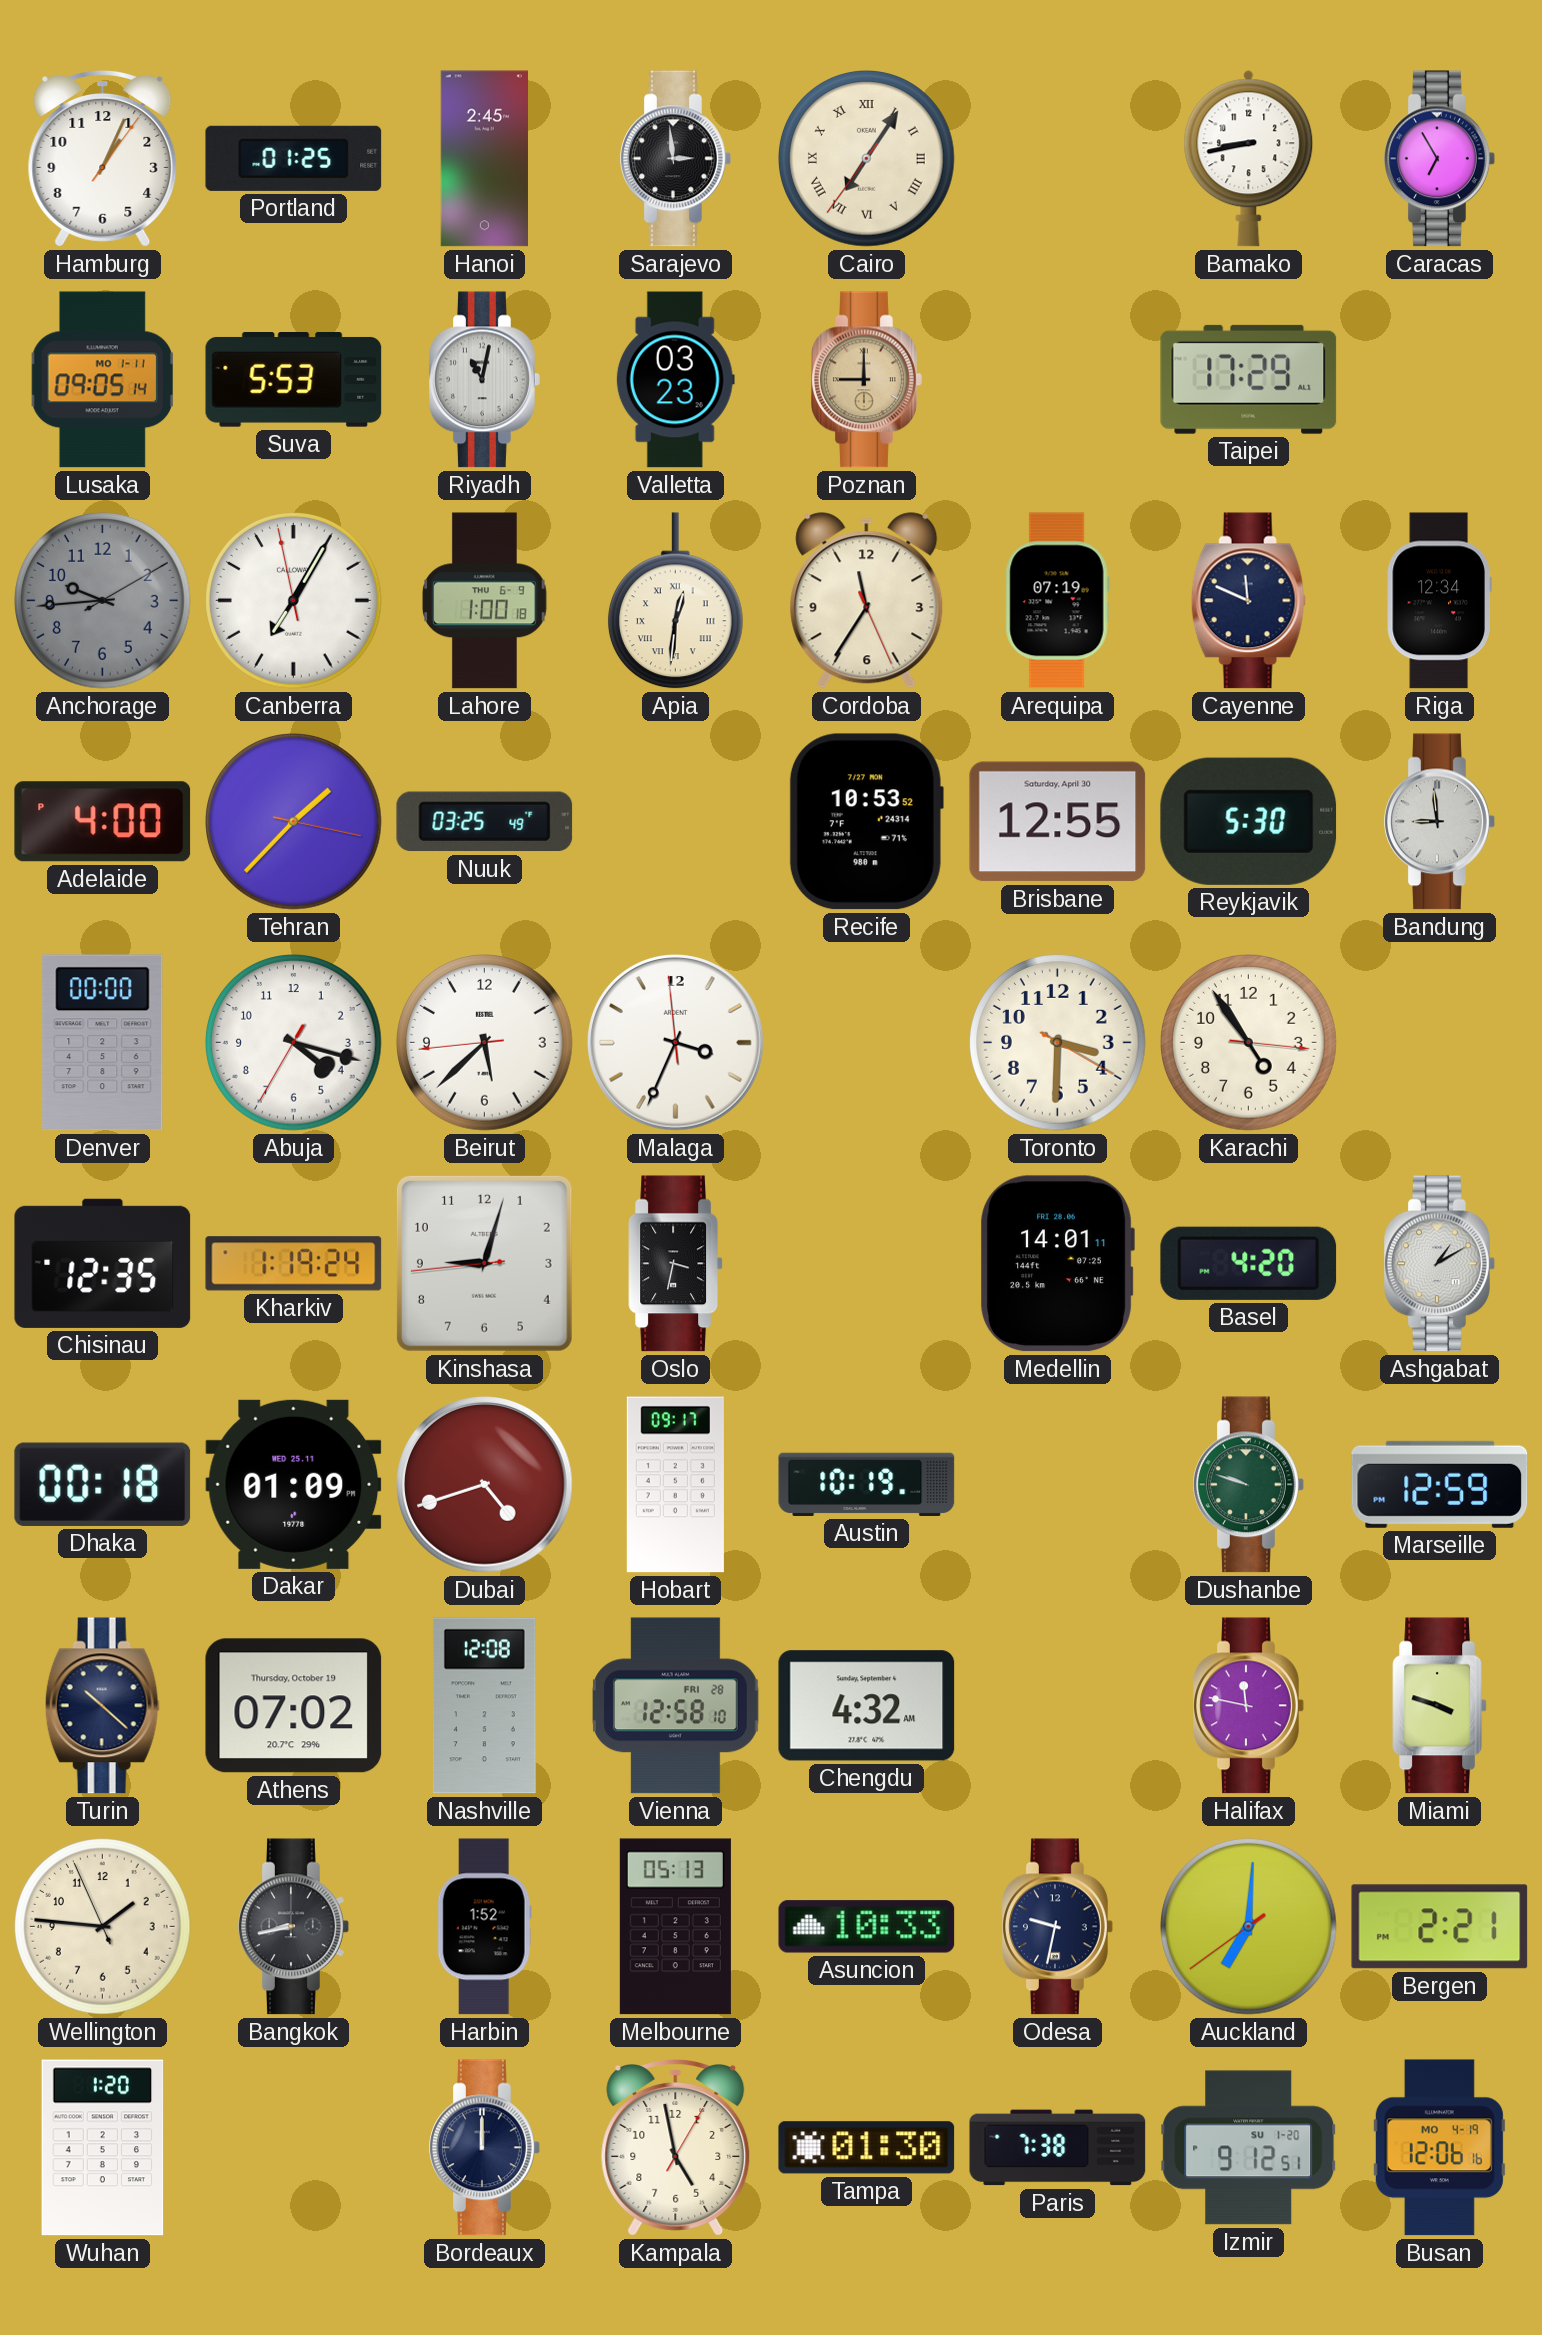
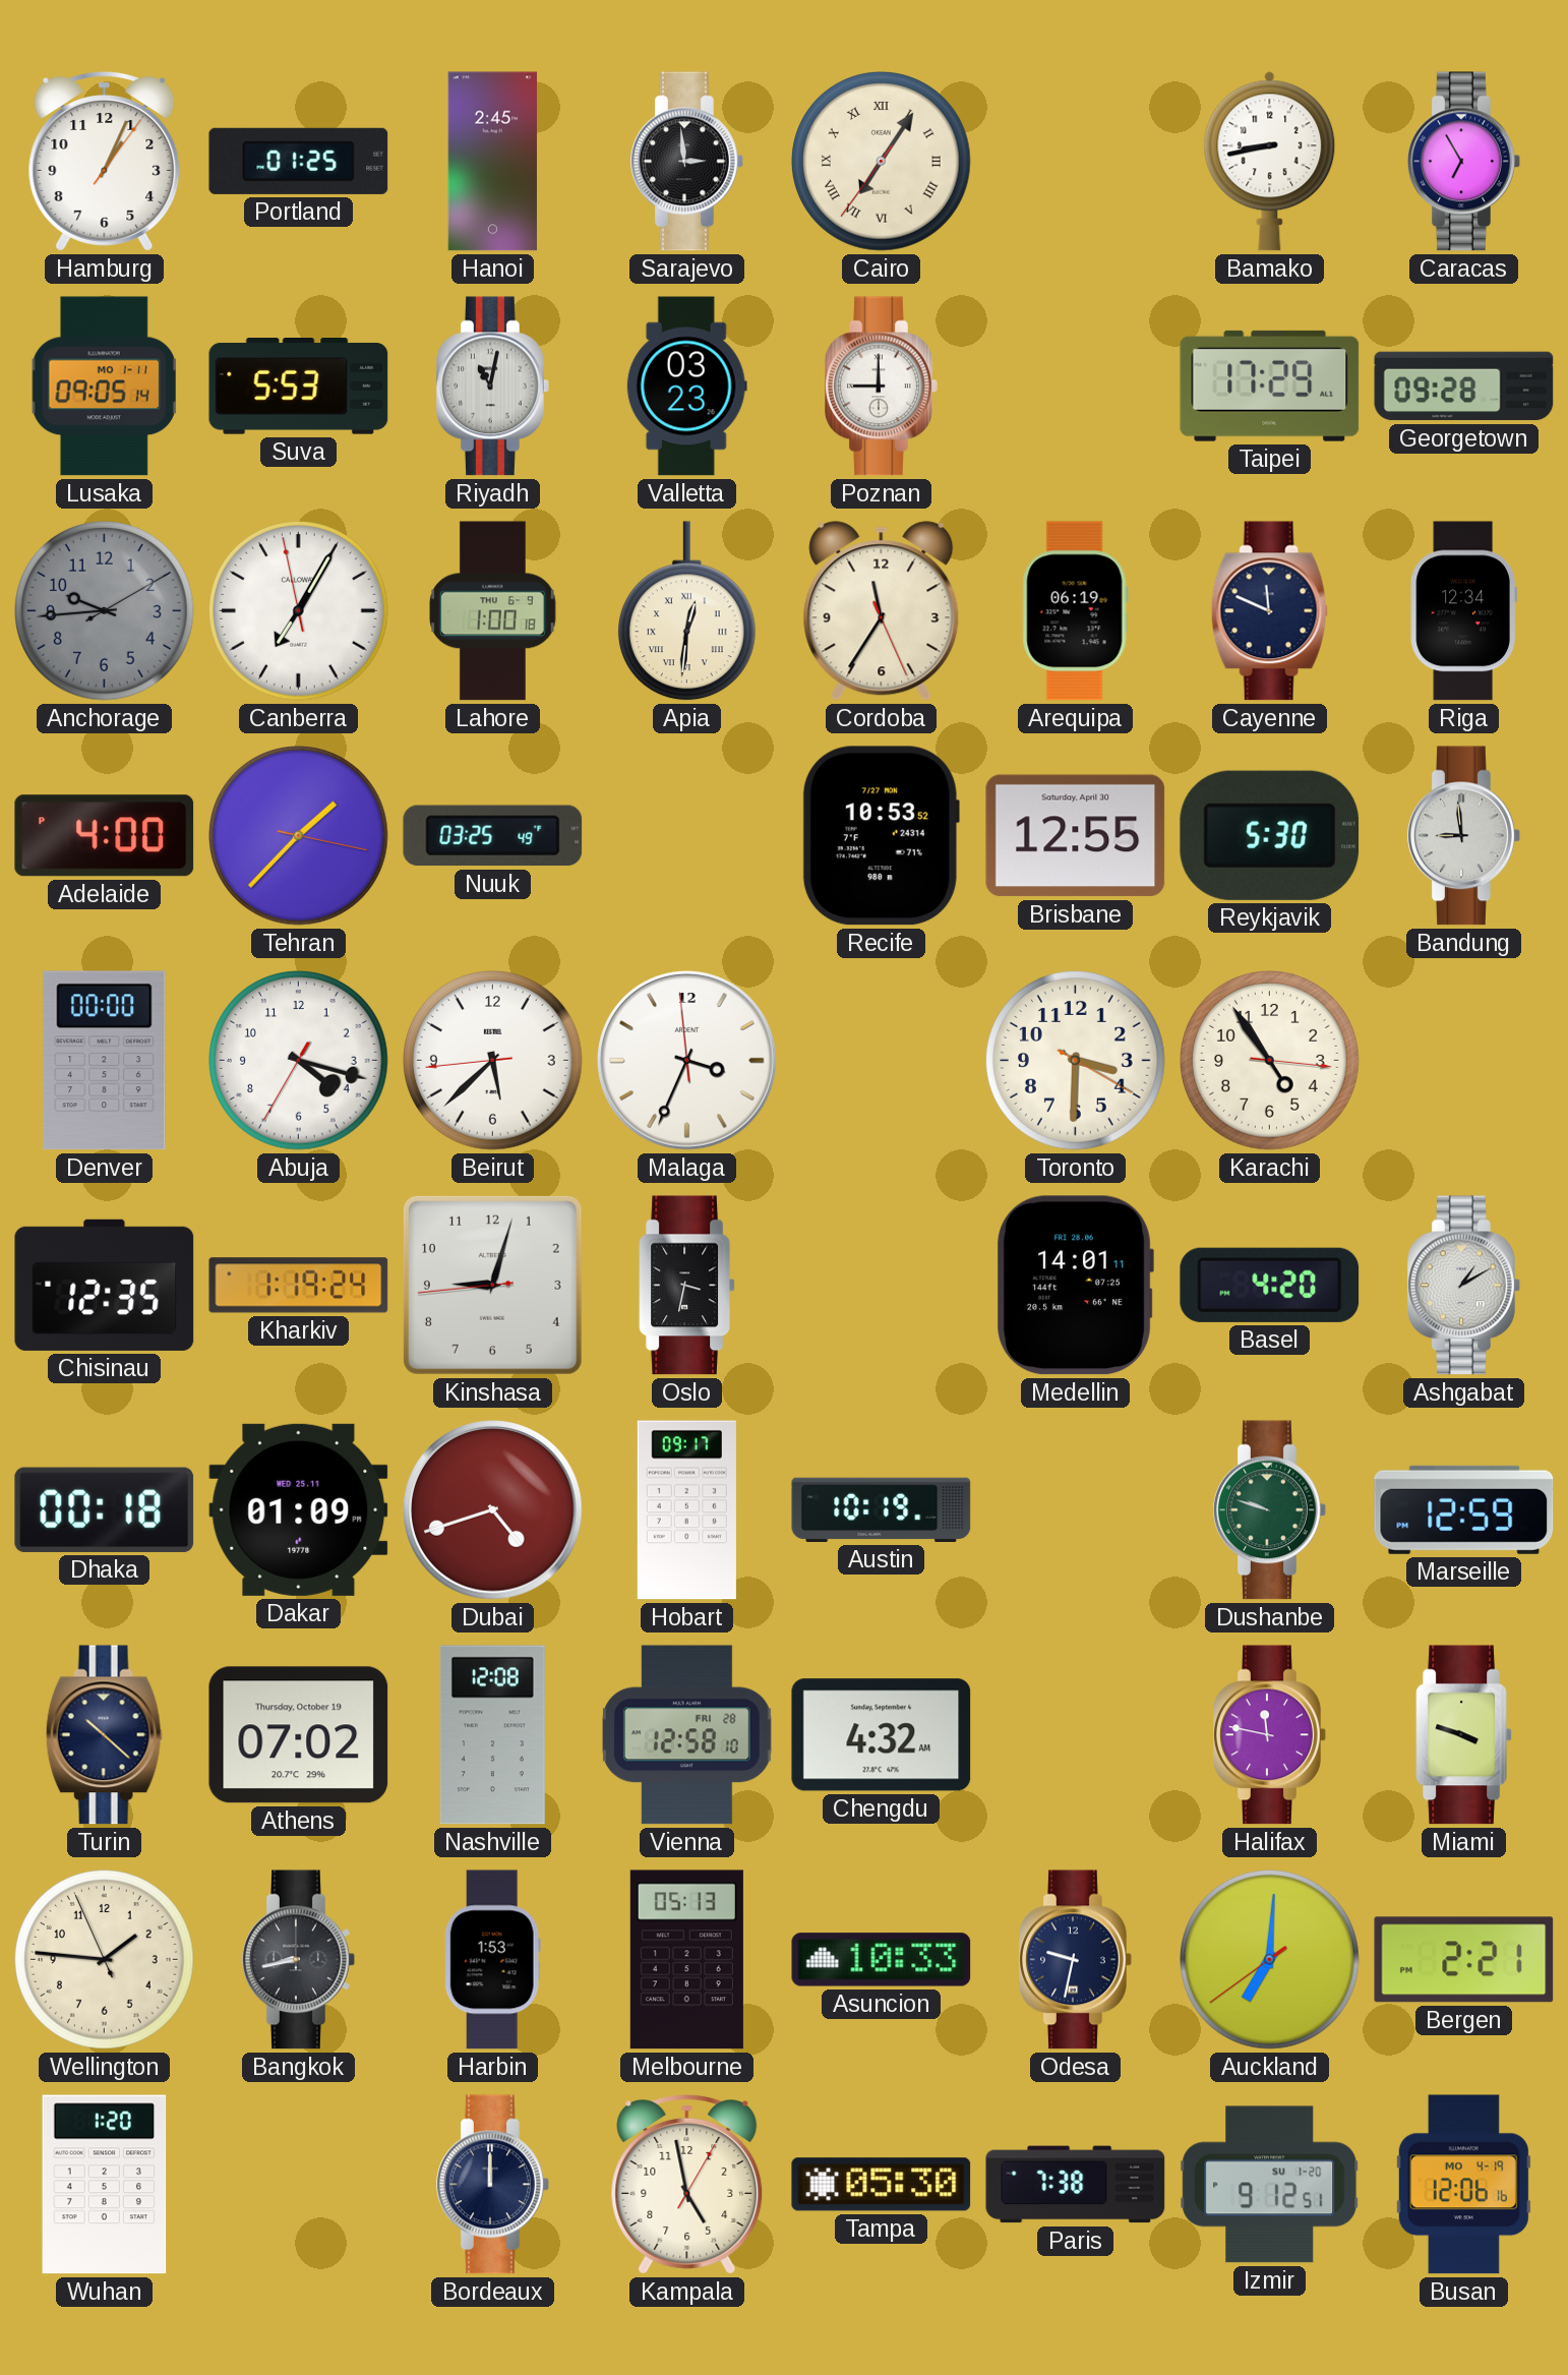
Poznan dial: champagne -> white
Georgetown: none -> 09:28
Arequipa: 07:19 -> 06:19
Harbin: 1:52 -> 1:53
Tampa: 01:30 -> 05:30
